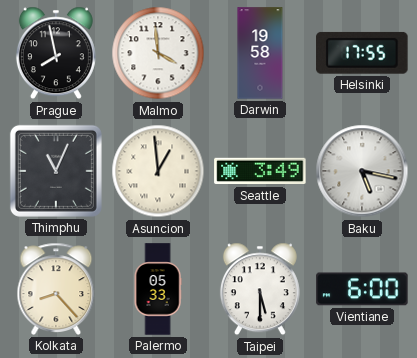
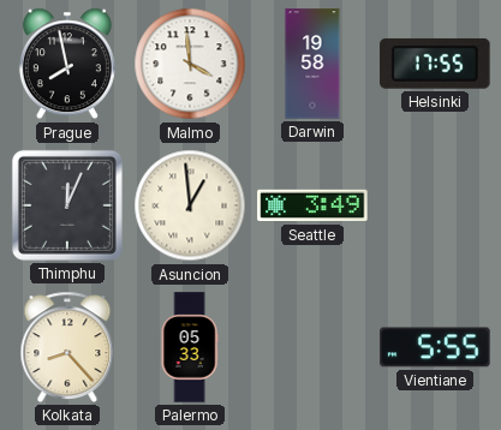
Thimphu: 11:04 -> 12:04
Baku: 5:17 -> none
Taipei: 5:30 -> none
Vientiane: 6:00 -> 5:55
